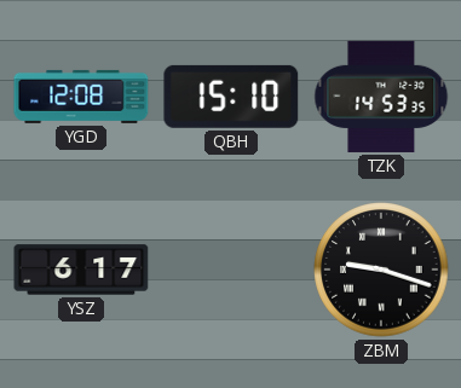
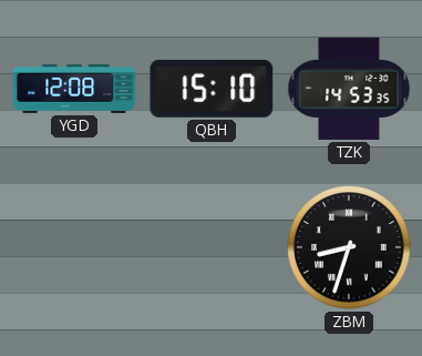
YSZ: 6:17 -> none
ZBM: 9:18 -> 8:33
